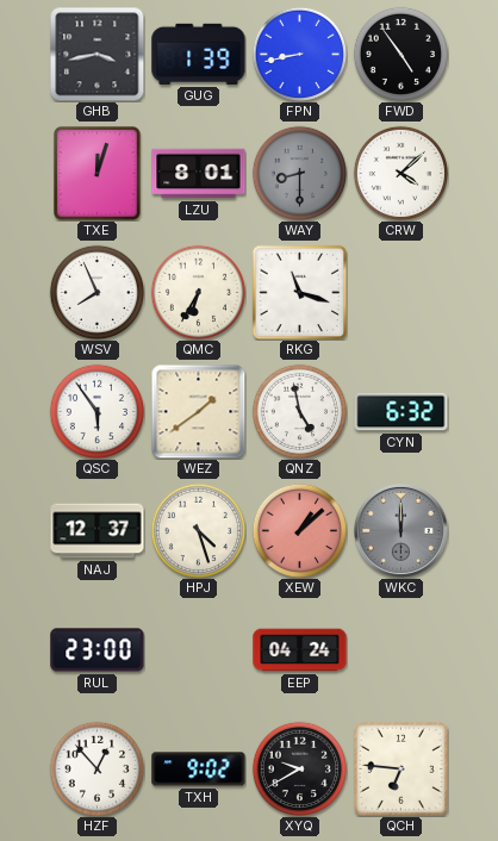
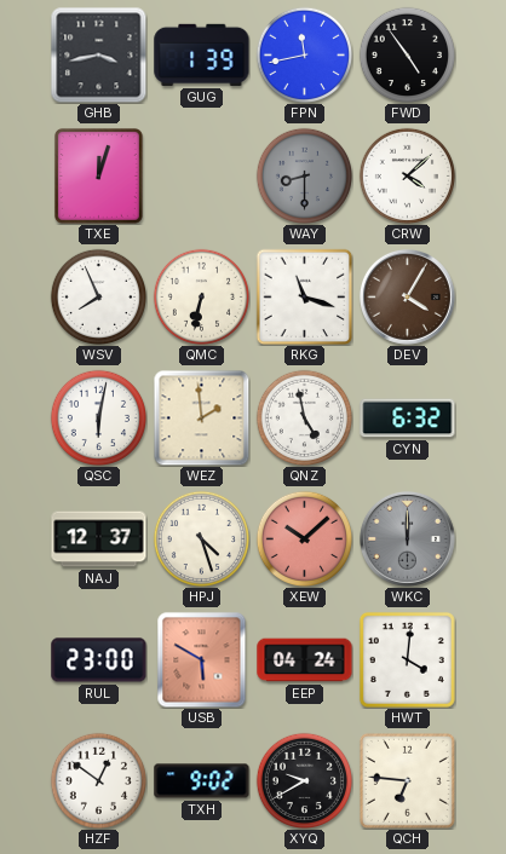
FPN: 8:43 -> 11:43
LZU: 8:01 -> none
QMC: 6:35 -> 6:32
DEV: none -> 4:05
QSC: 5:54 -> 6:02
WEZ: 1:39 -> 1:59
XEW: 1:08 -> 10:08
USB: none -> 5:50
HWT: none -> 4:01
HZF: 12:53 -> 12:51
